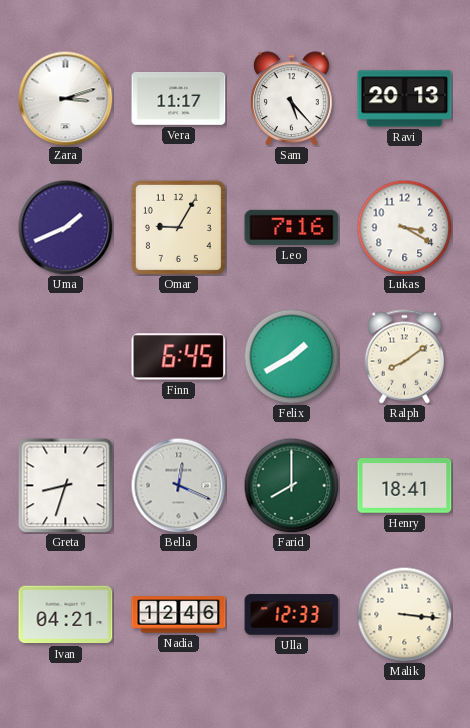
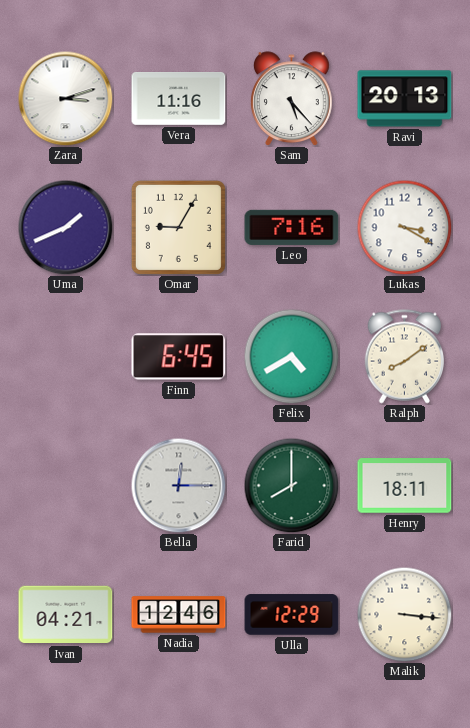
Vera: 11:17 -> 11:16
Felix: 1:40 -> 4:40
Greta: 8:33 -> none
Bella: 12:19 -> 12:15
Henry: 18:41 -> 18:11
Ulla: 12:33 -> 12:29
